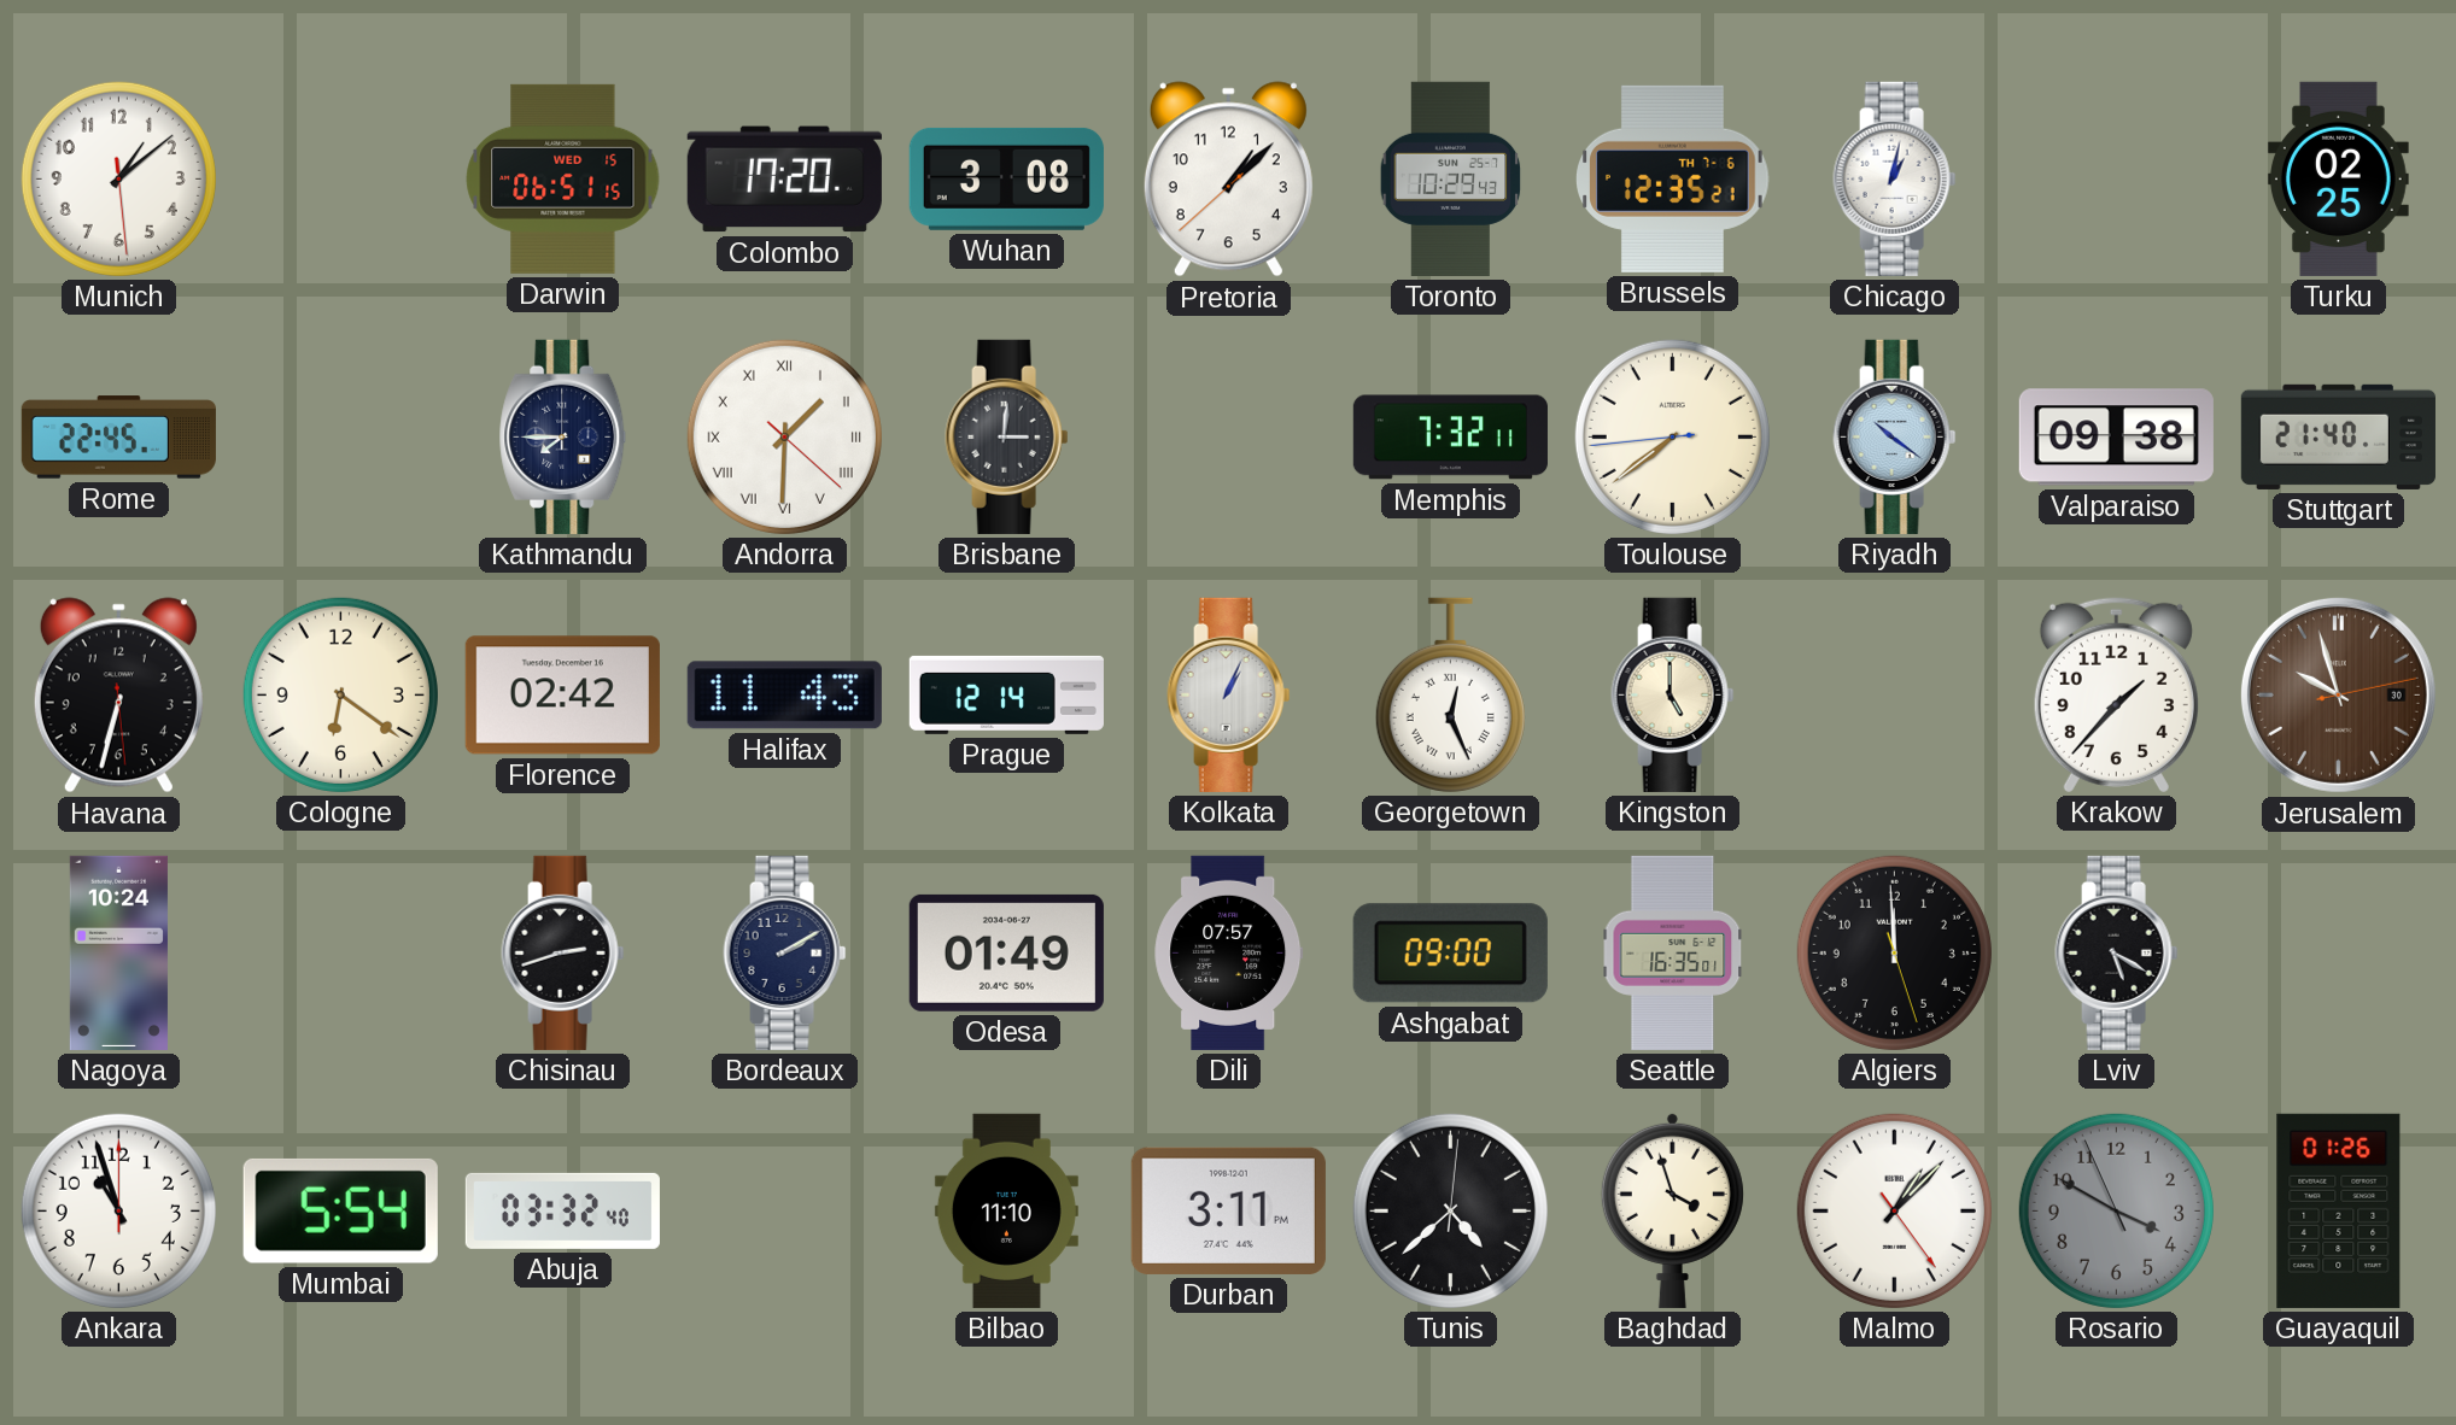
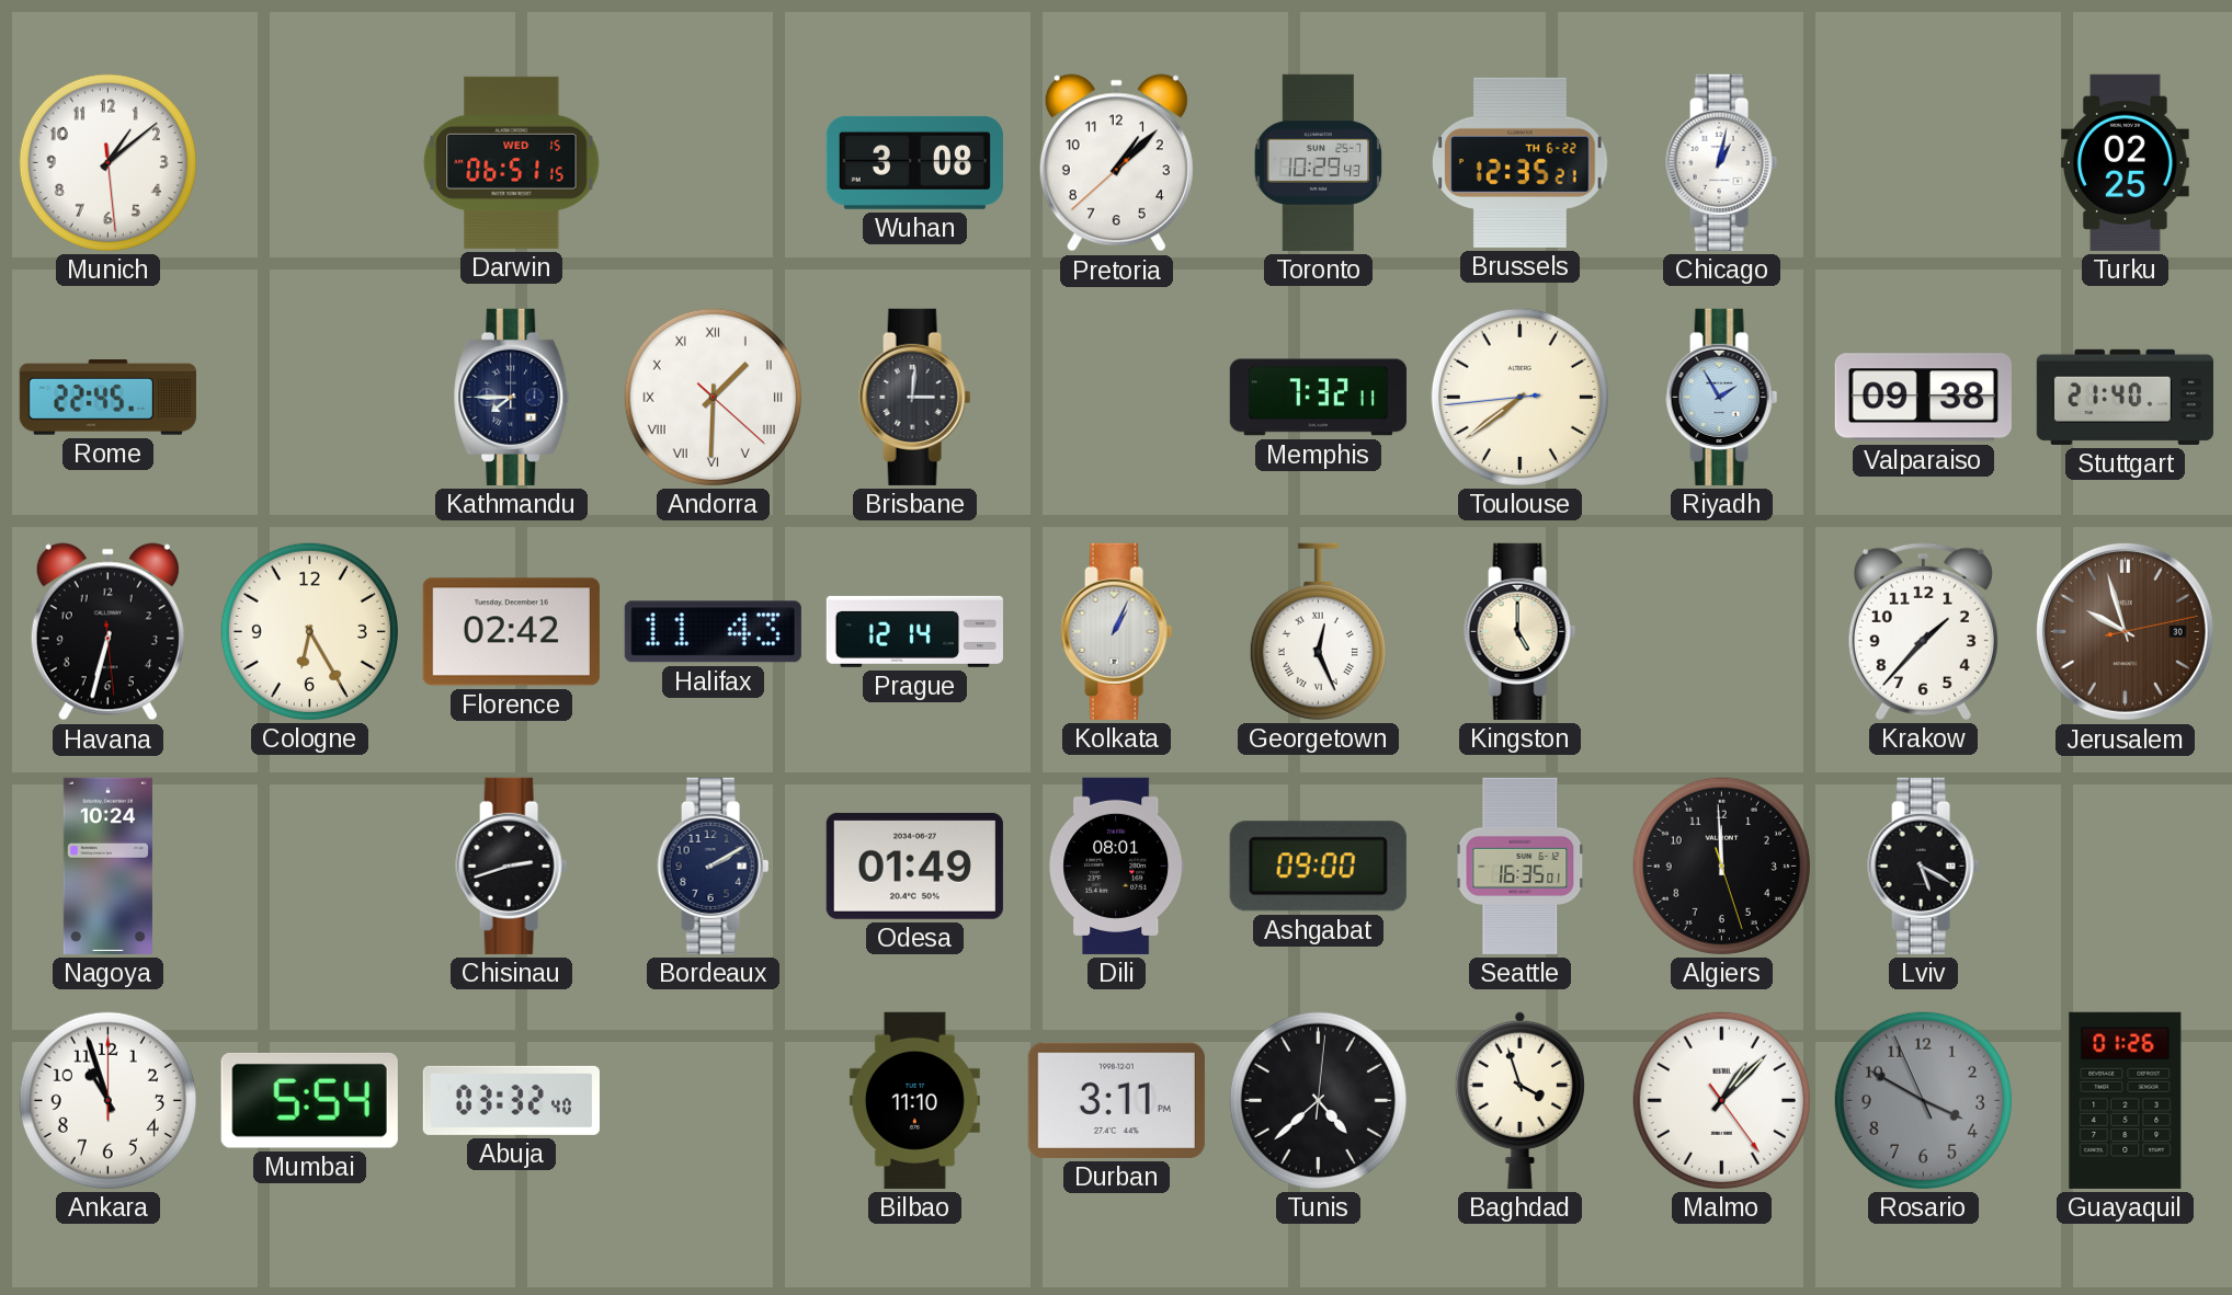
Colombo: 17:20 -> none
Brussels date: TH 7-6 -> TH 6-22
Riyadh: 10:21 -> 1:55
Cologne: 6:21 -> 6:25
Dili: 07:57 -> 08:01
